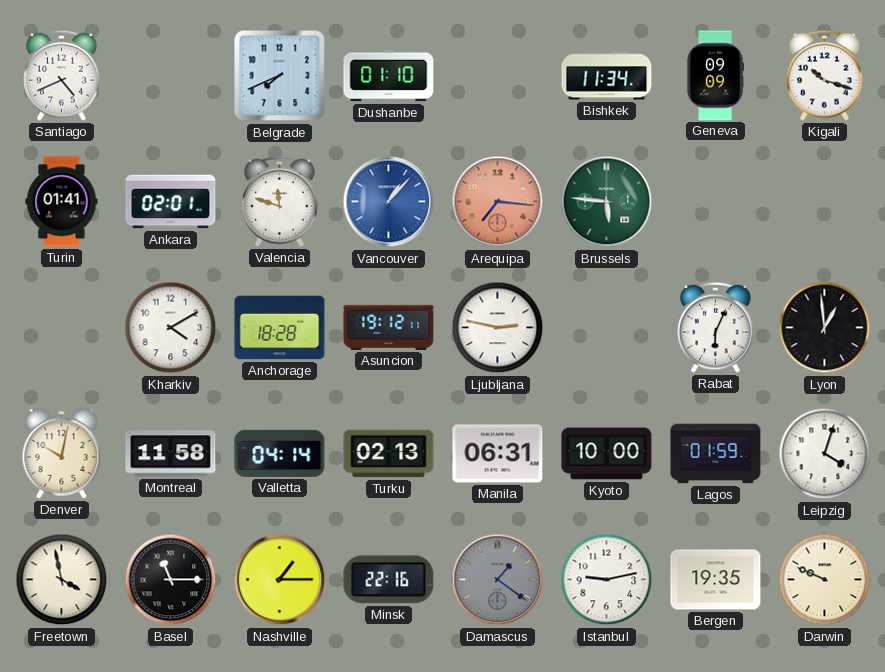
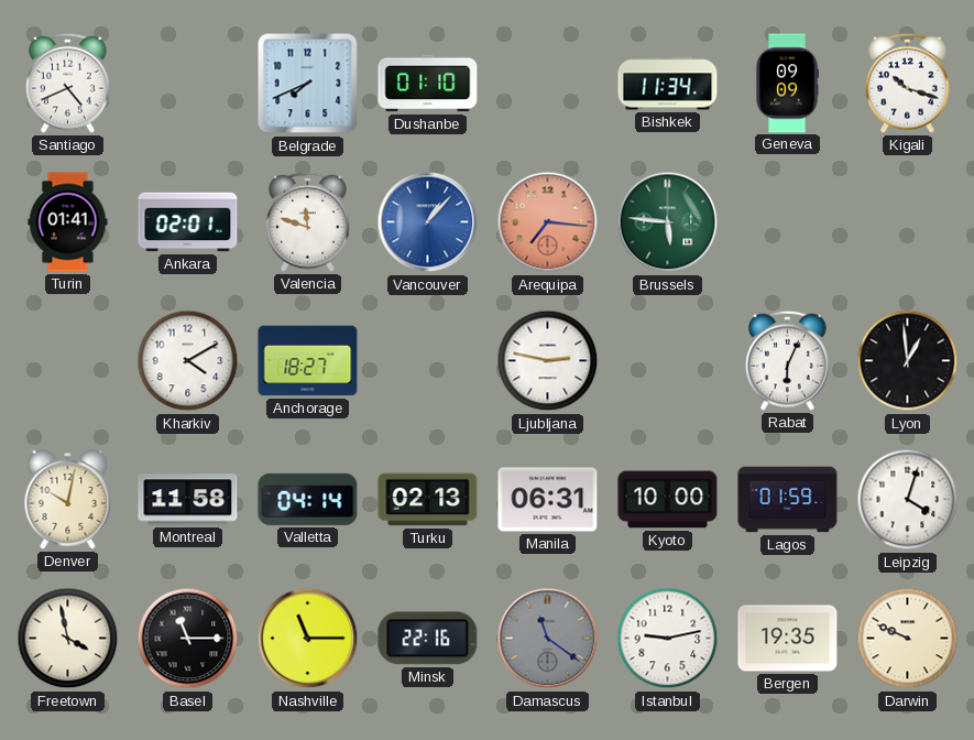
Anchorage: 18:28 -> 18:27
Asuncion: 19:12 -> none
Nashville: 1:15 -> 11:15
Damascus: 1:21 -> 11:21
